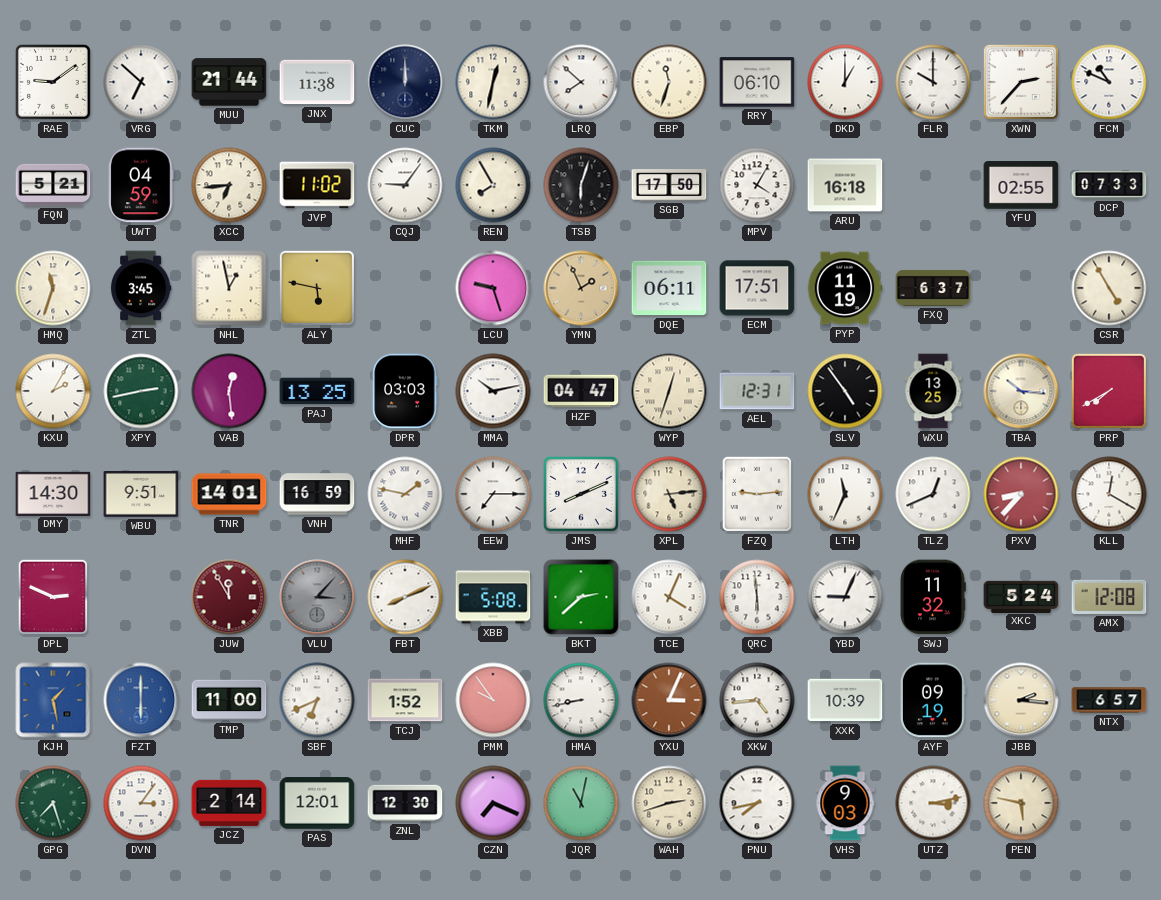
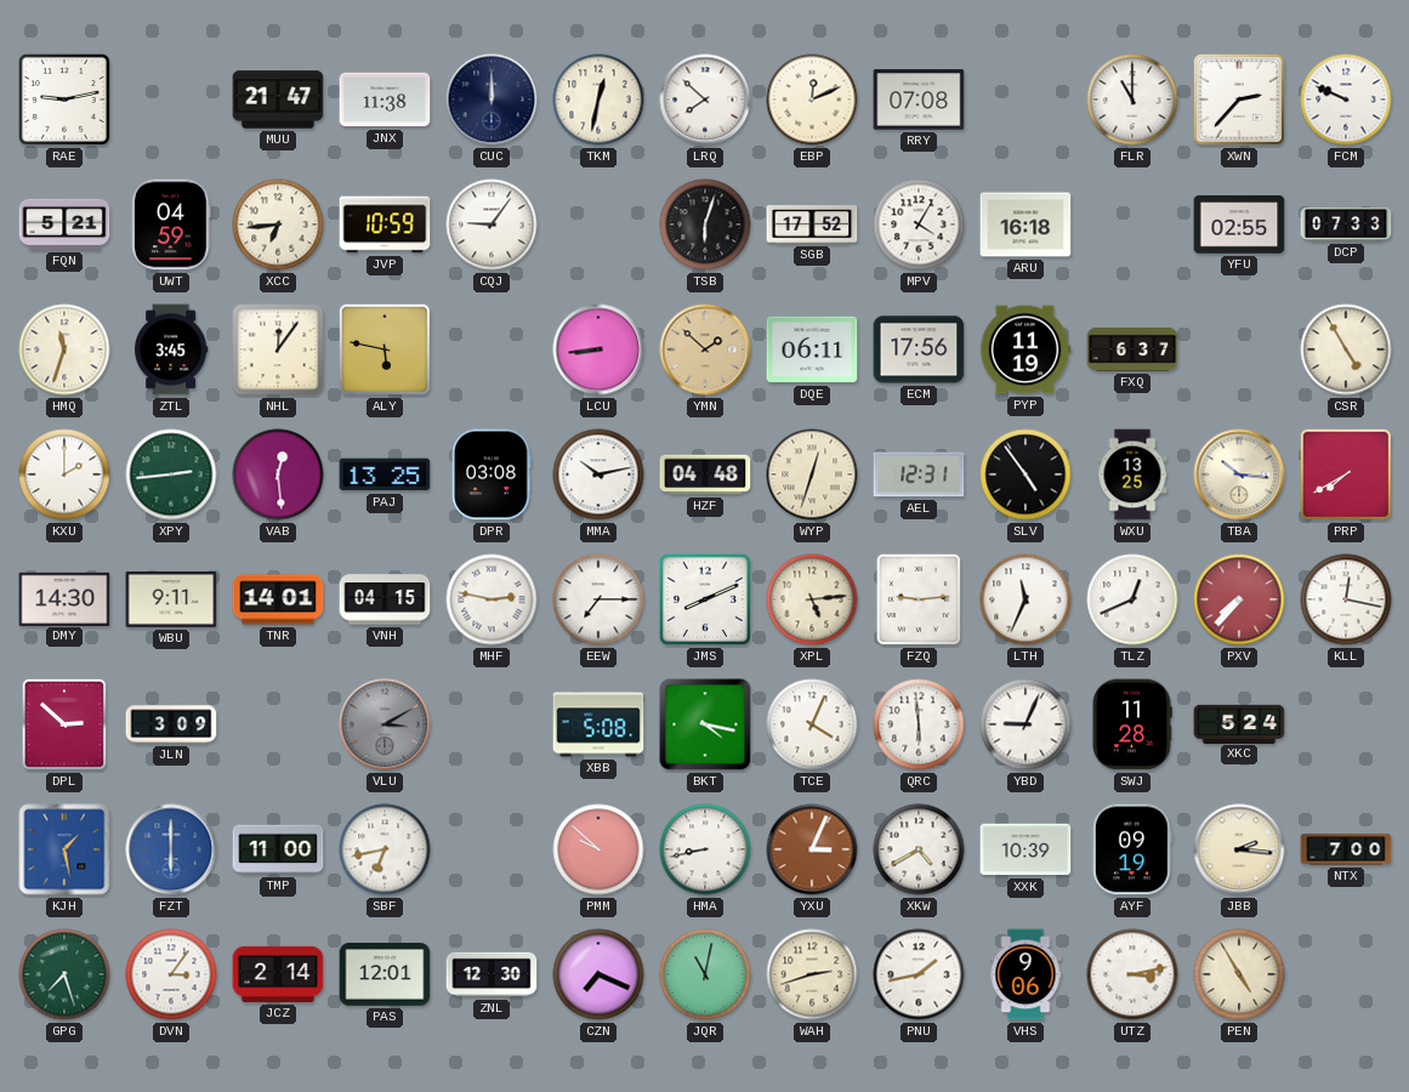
RAE: 9:09 -> 9:13
VRG: 6:52 -> none
MUU: 21:44 -> 21:47
EBP: 11:33 -> 12:11
RRY: 06:10 -> 07:08
DKD: 1:00 -> none
FLR: 10:00 -> 11:00
FCM: 10:49 -> 9:49
JVP: 11:02 -> 10:59
REN: 7:55 -> none
SGB: 17:50 -> 17:52
NHL: 12:58 -> 12:06
LCU: 9:27 -> 8:44
YMN: 1:56 -> 1:52
ECM: 17:51 -> 17:56
KXU: 2:05 -> 2:00
XPY: 2:43 -> 2:44
DPR: 03:03 -> 03:08
HZF: 04:47 -> 04:48
WBU: 9:51 -> 9:11
VNH: 16:59 -> 04:15
MHF: 1:47 -> 2:47
PXV: 8:37 -> 7:37
KLL: 12:20 -> 12:17
DPL: 2:49 -> 2:52
JLN: none -> 3:09
JUW: 11:55 -> none
VLU: 3:07 -> 3:10
FBT: 8:11 -> none
BKT: 2:38 -> 4:17
SWJ: 11:32 -> 11:28
AMX: 12:08 -> none
SBF: 6:41 -> 6:43
TCJ: 1:52 -> none
PMM: 9:54 -> 9:52
XKW: 4:44 -> 4:40
NTX: 6:57 -> 7:00
PNU: 7:43 -> 1:43
VHS: 9:03 -> 9:06
PEN: 5:47 -> 4:55
